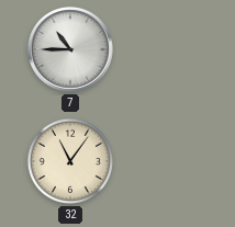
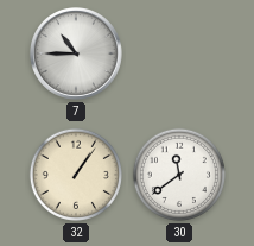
32: 11:06 -> 1:06
30: none -> 11:39
